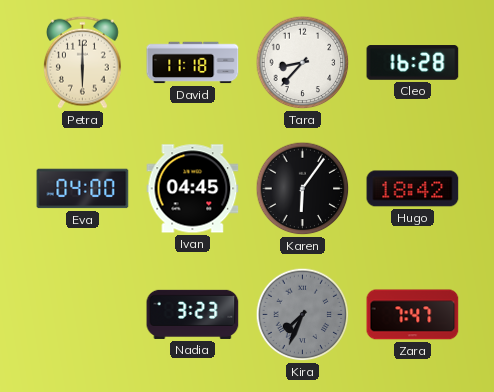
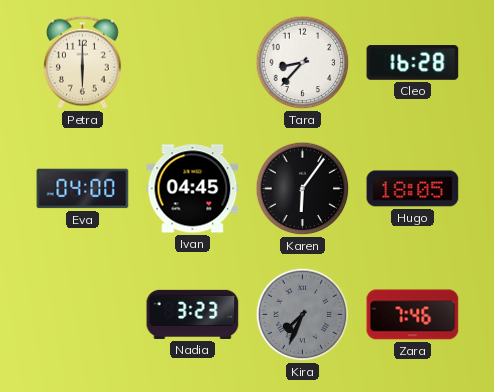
David: 11:18 -> none
Hugo: 18:42 -> 18:05
Zara: 7:47 -> 7:46
